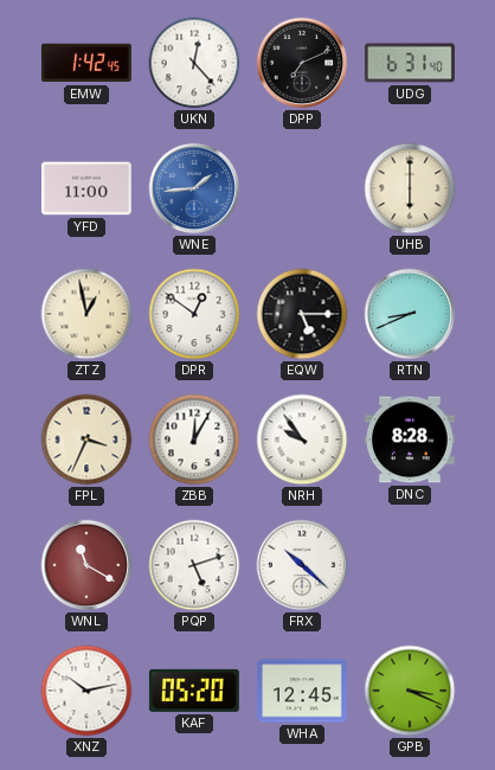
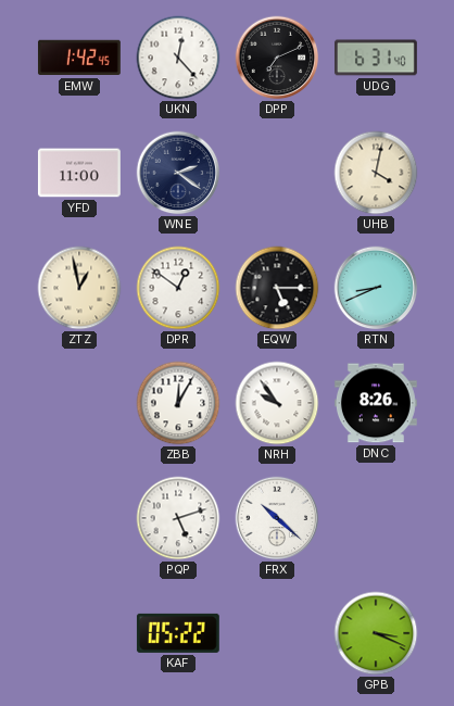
WNE: 1:44 -> 2:21
WNE dial: blue -> navy
UHB: 6:00 -> 4:02
FPL: 3:34 -> none
DNC: 8:28 -> 8:26
WNL: 11:20 -> none
XNZ: 10:13 -> none
KAF: 05:20 -> 05:22
WHA: 12:45 -> none
